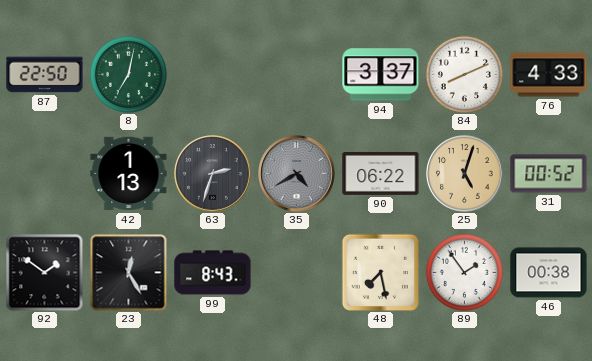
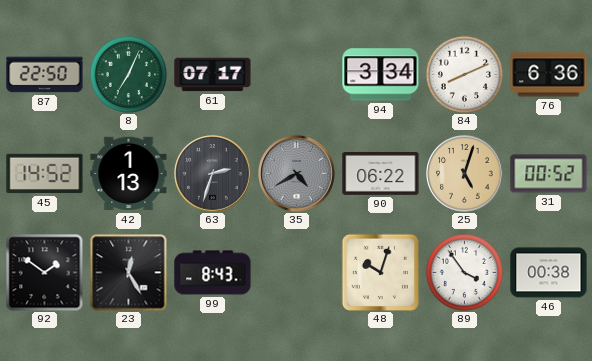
8: 7:02 -> 7:04
61: none -> 07:17
94: 3:37 -> 3:34
76: 4:33 -> 6:36
45: none -> 14:52
48: 7:28 -> 10:03
89: 1:54 -> 3:54
